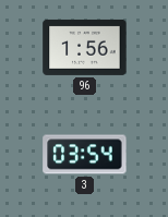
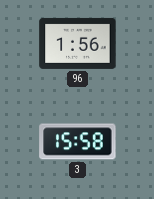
3: 03:54 -> 15:58
